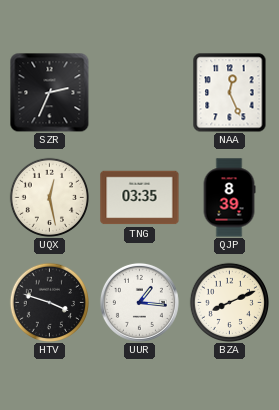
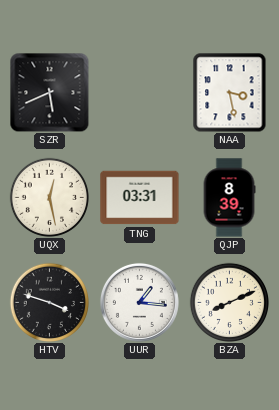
SZR: 2:34 -> 5:41
NAA: 12:26 -> 3:28
TNG: 03:35 -> 03:31
